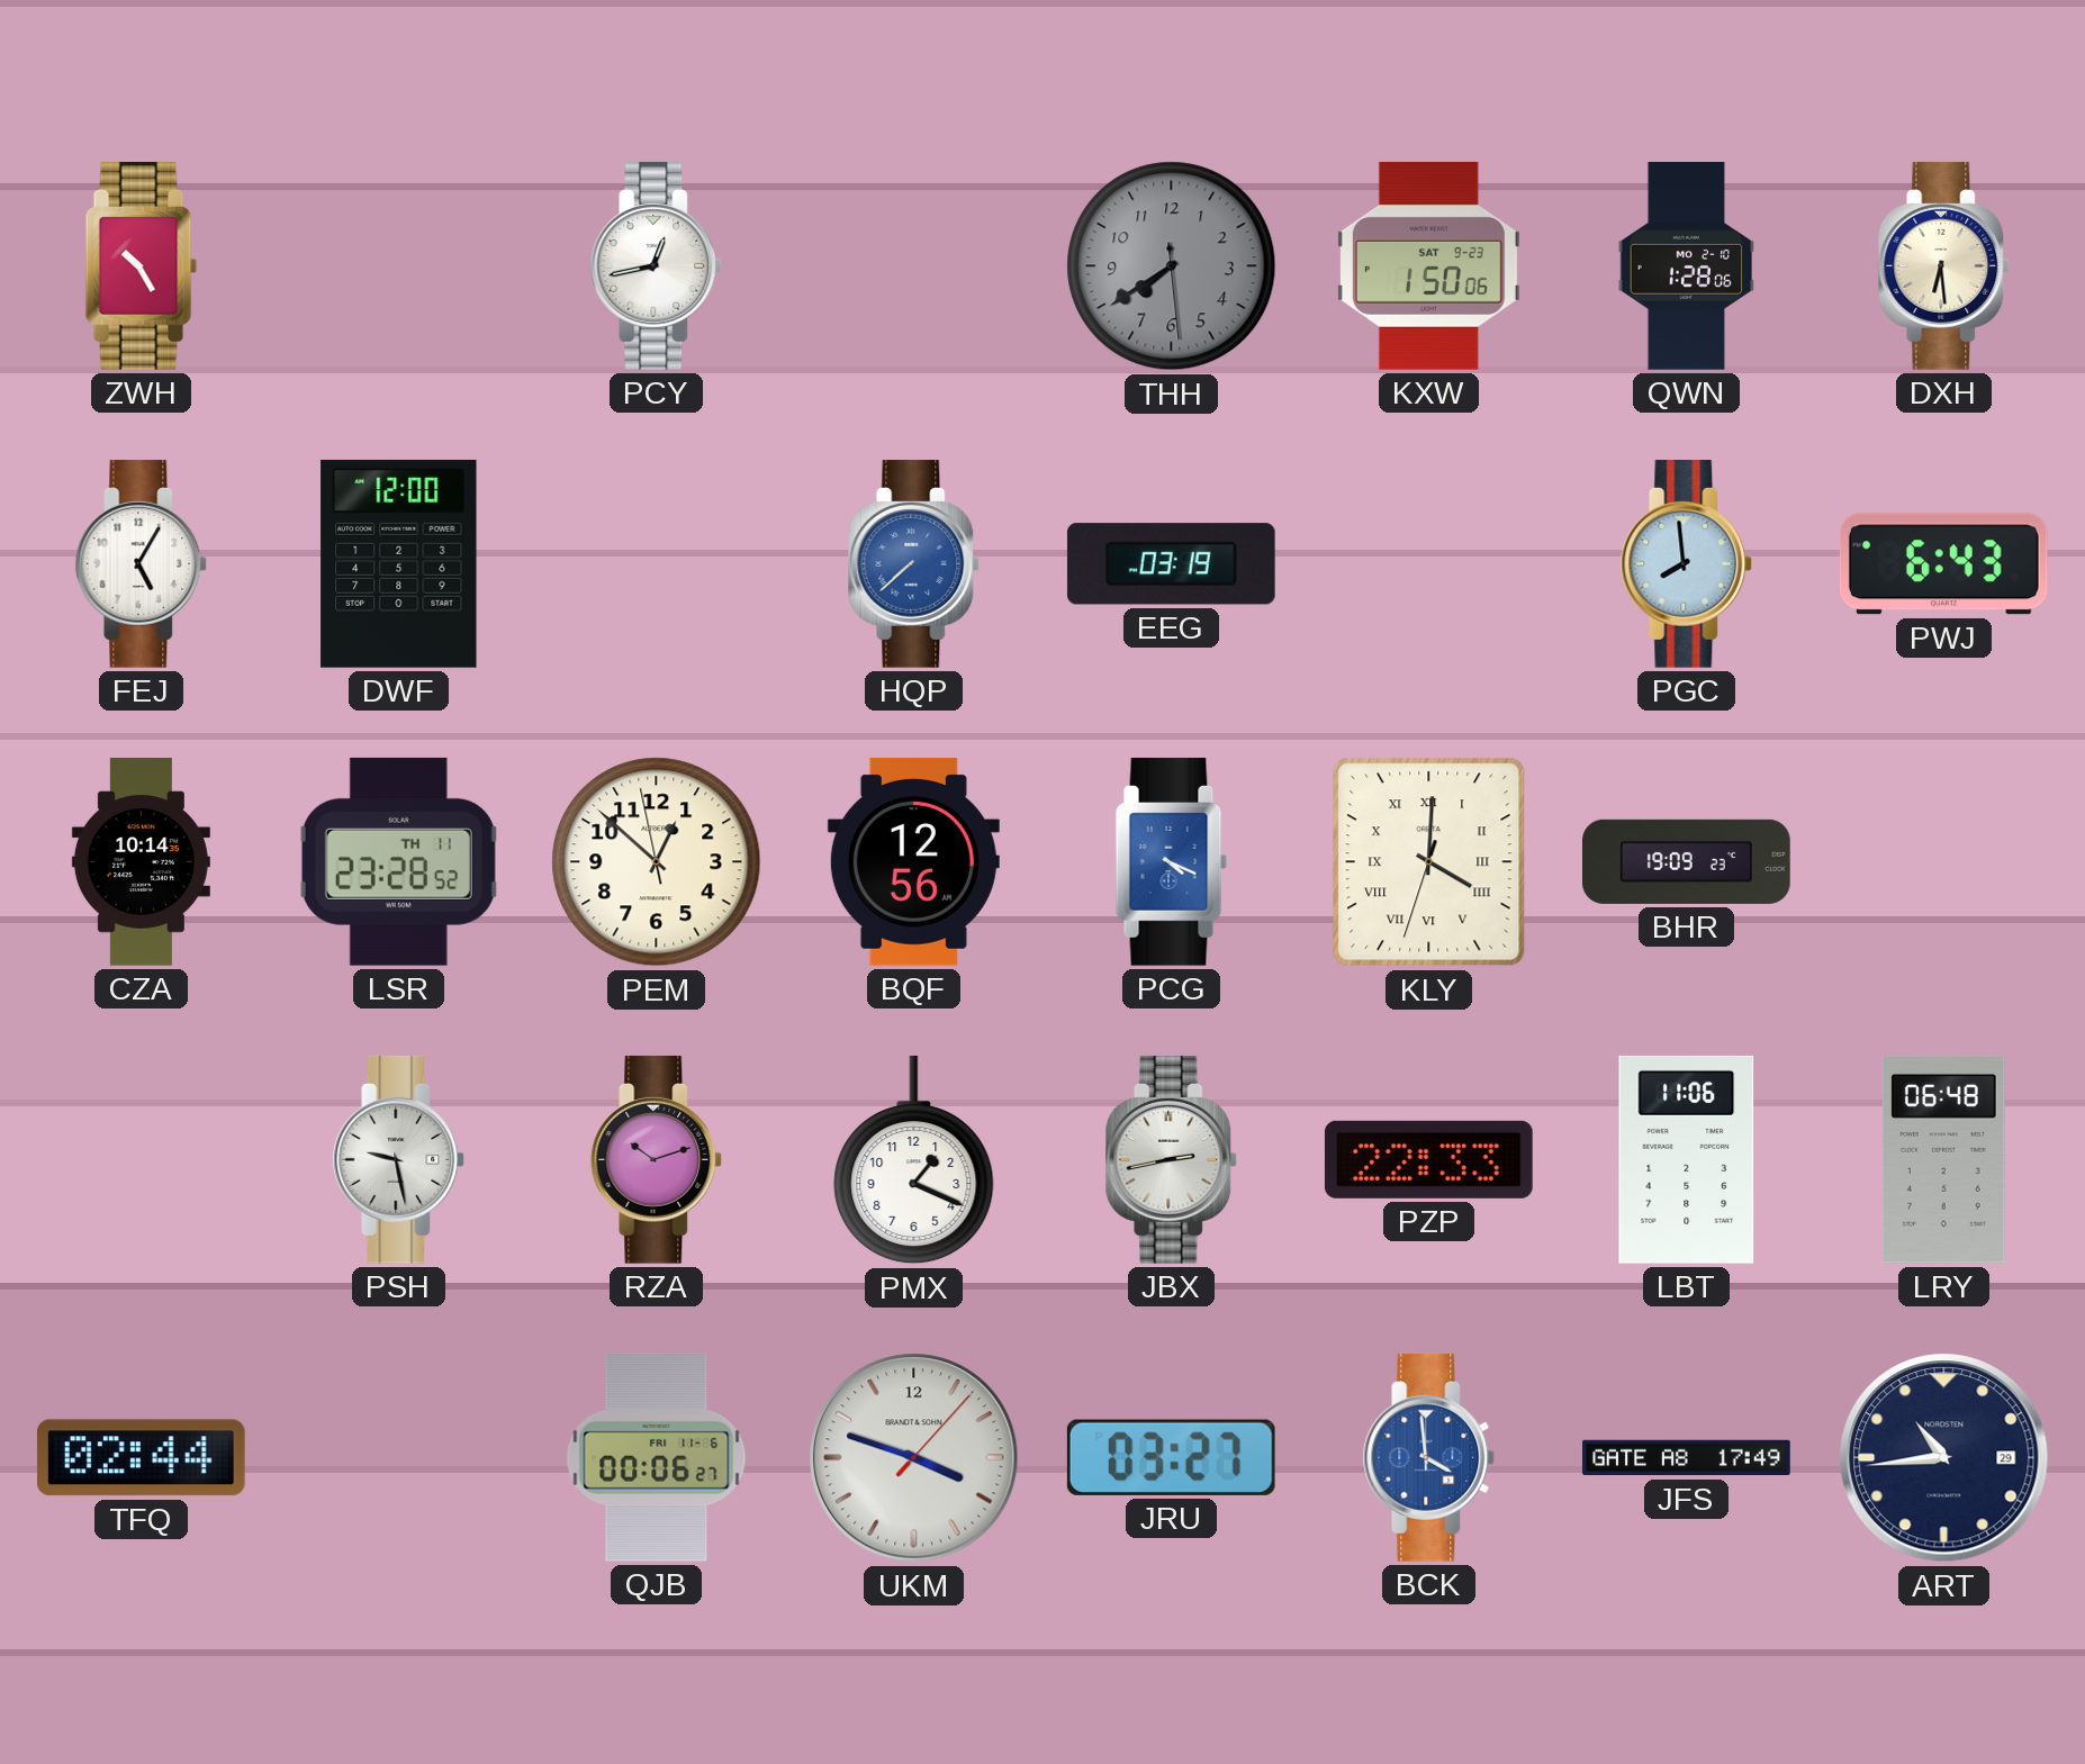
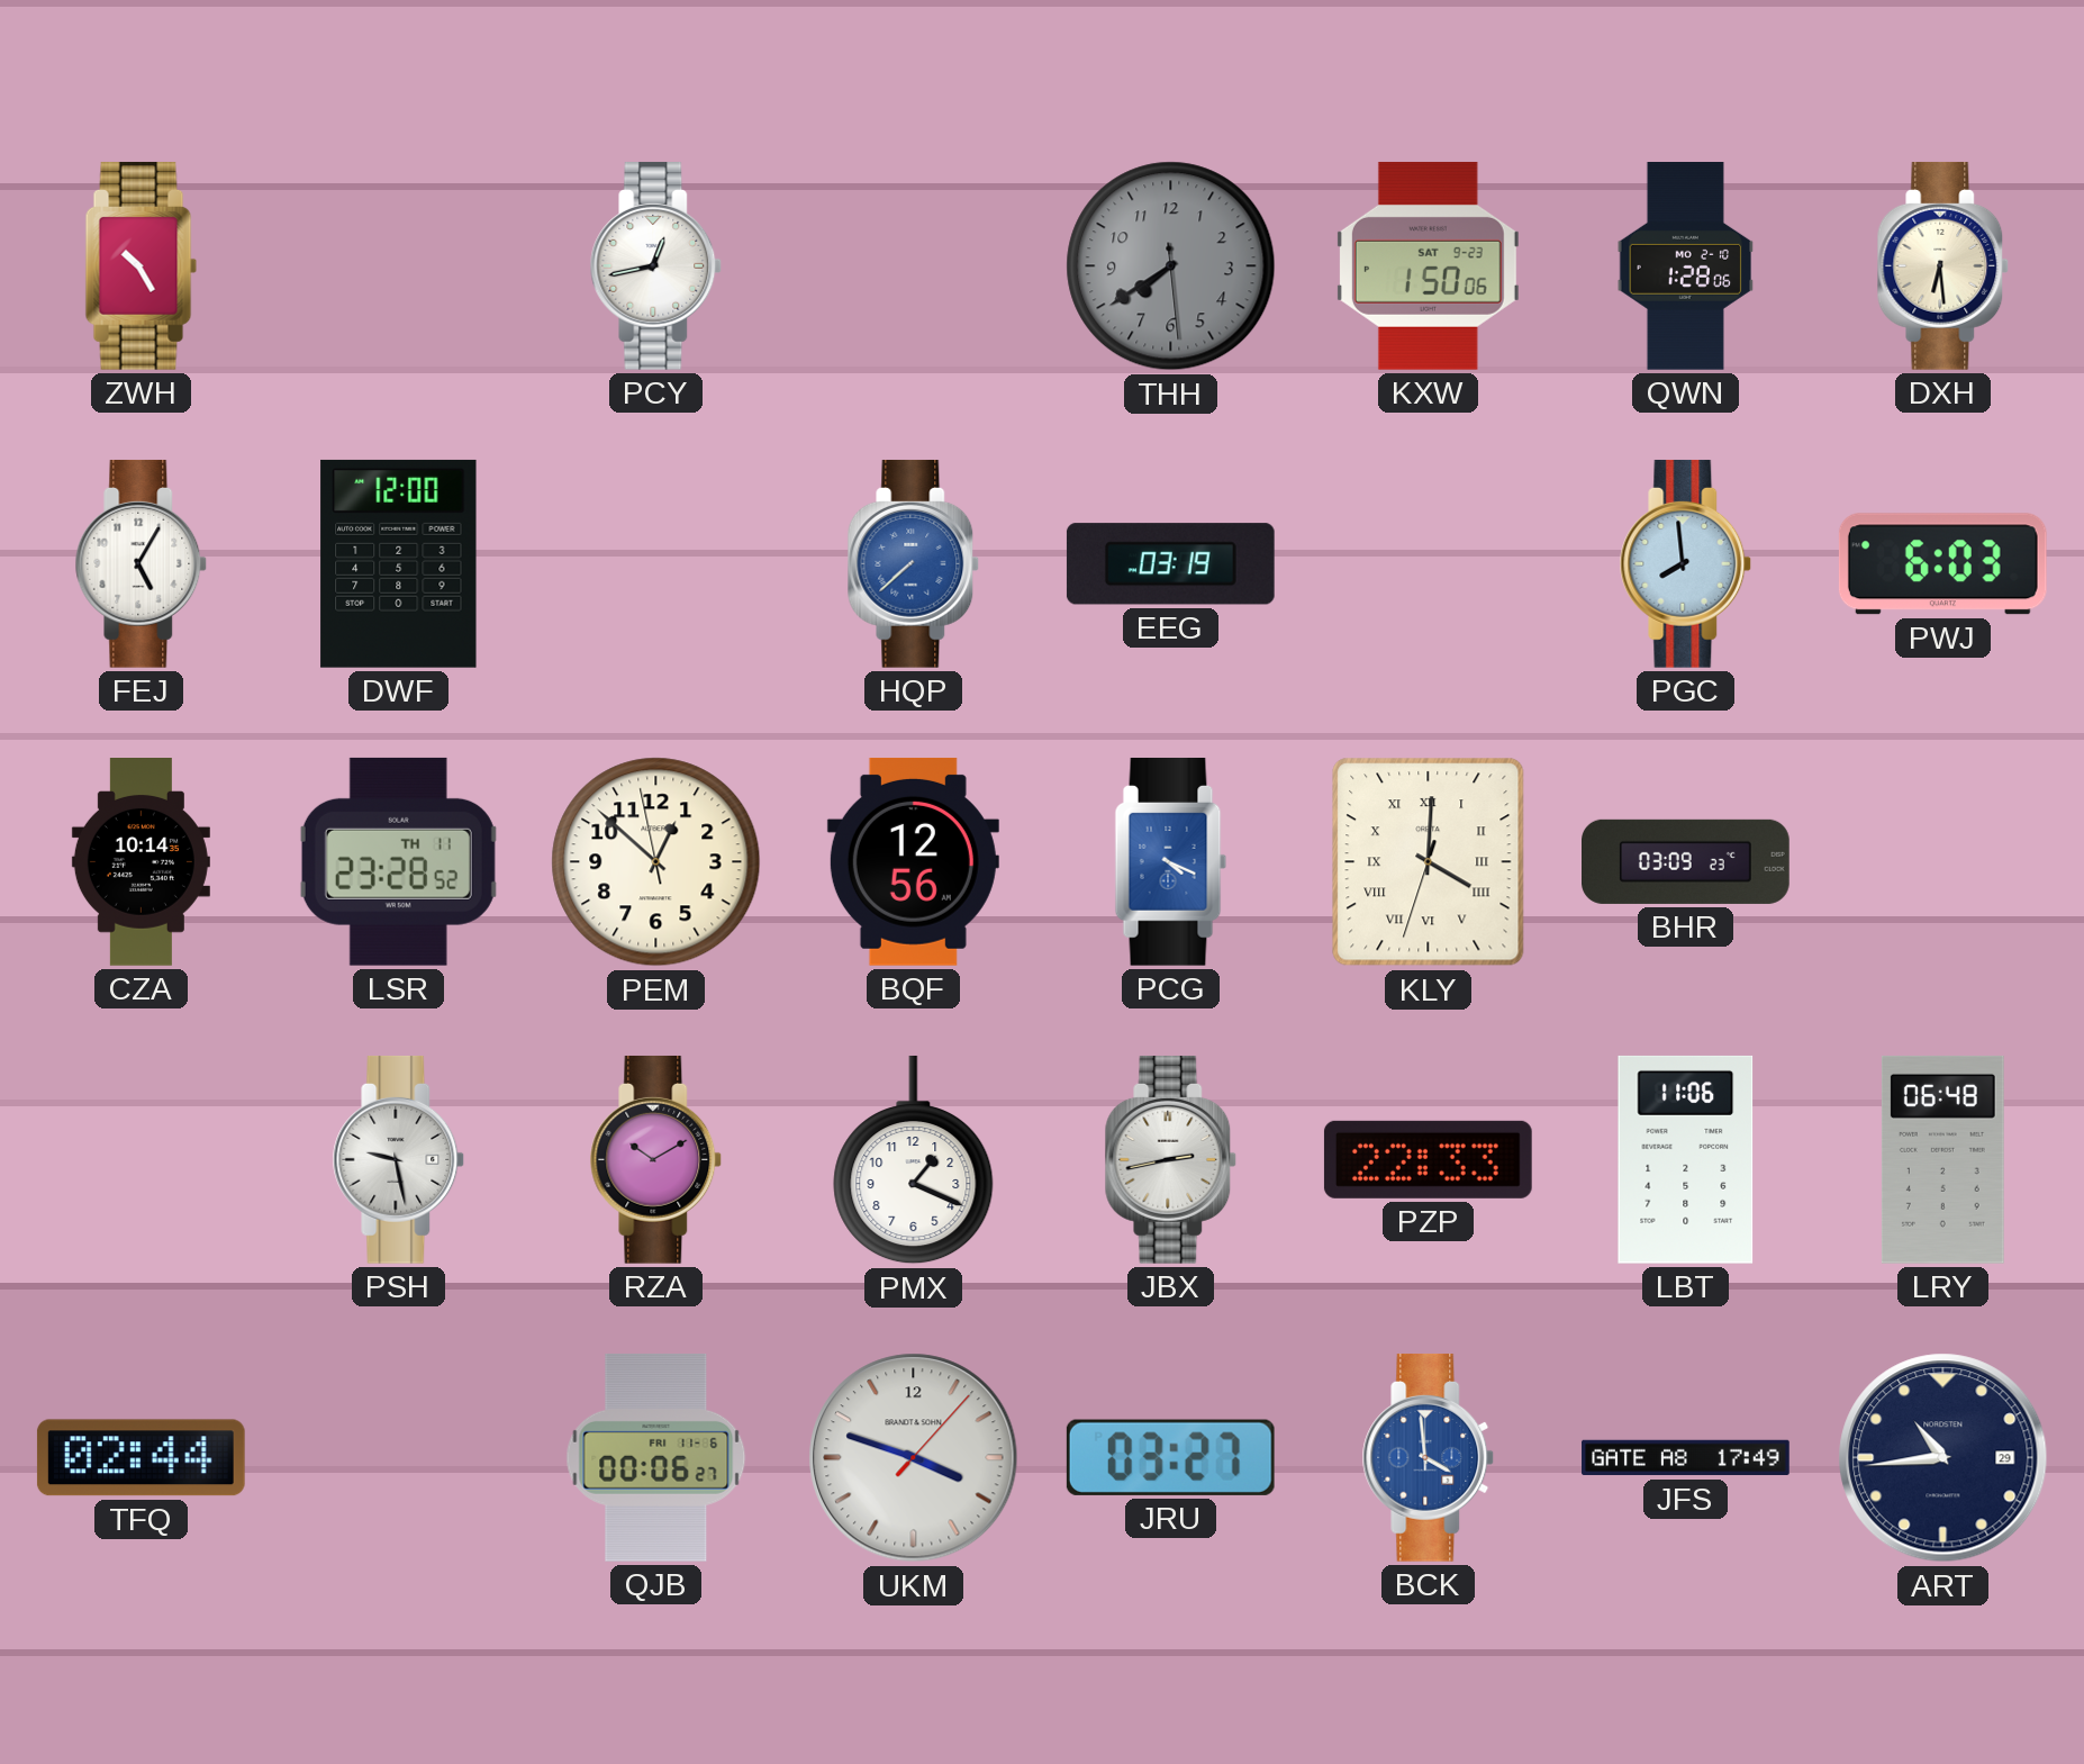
PWJ: 6:43 -> 6:03
BHR: 19:09 -> 03:09
RZA: 10:12 -> 10:10
